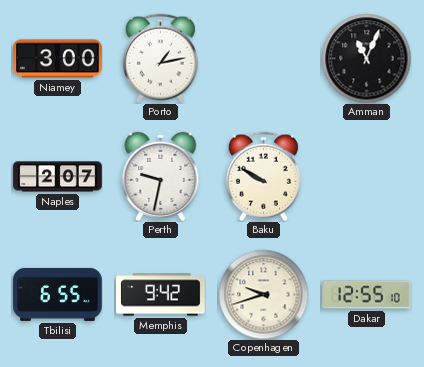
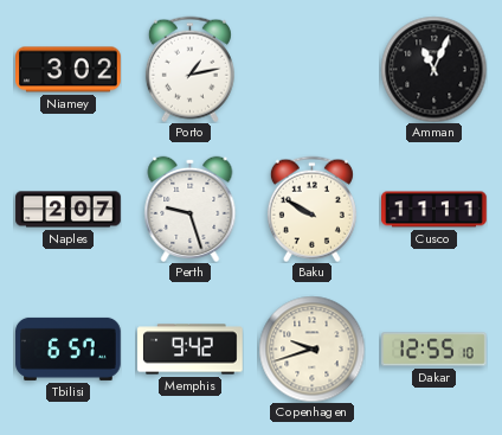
Niamey: 3:00 -> 3:02
Perth: 9:32 -> 9:27
Cusco: none -> 11:11
Tbilisi: 6:55 -> 6:57
